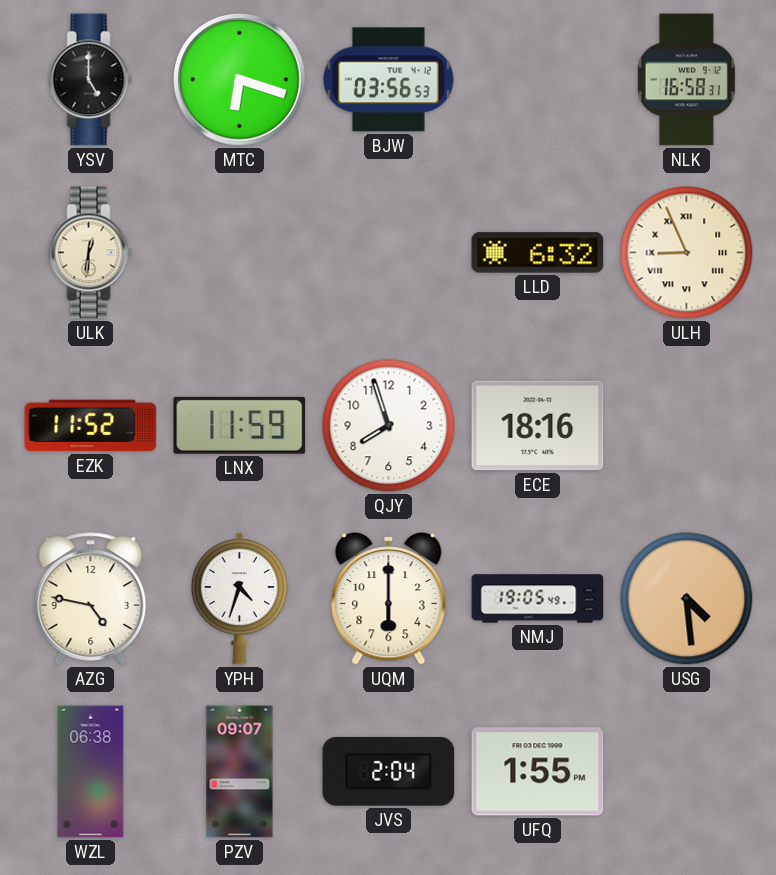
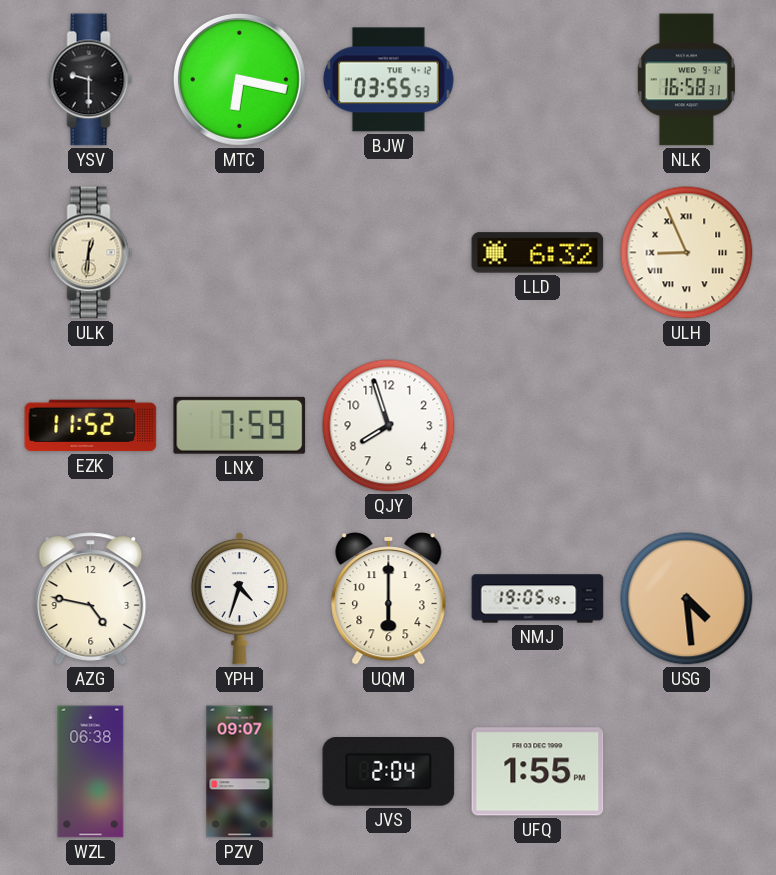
YSV: 5:00 -> 9:30
MTC: 6:18 -> 6:17
BJW: 03:56 -> 03:55
LNX: 11:59 -> 7:59
ECE: 18:16 -> none
